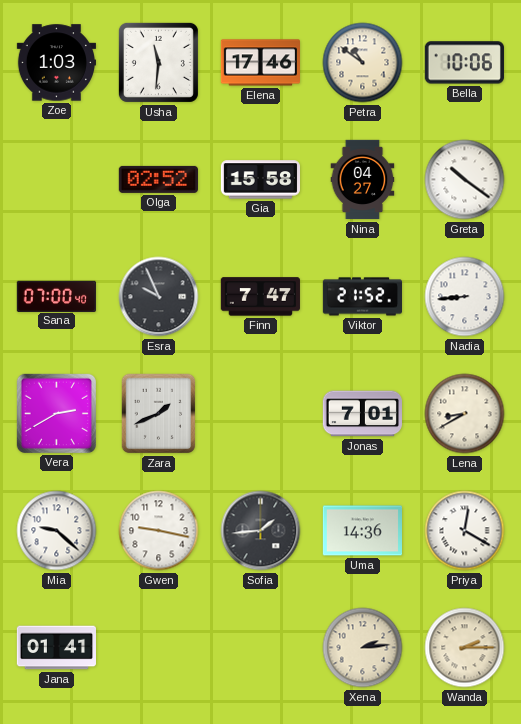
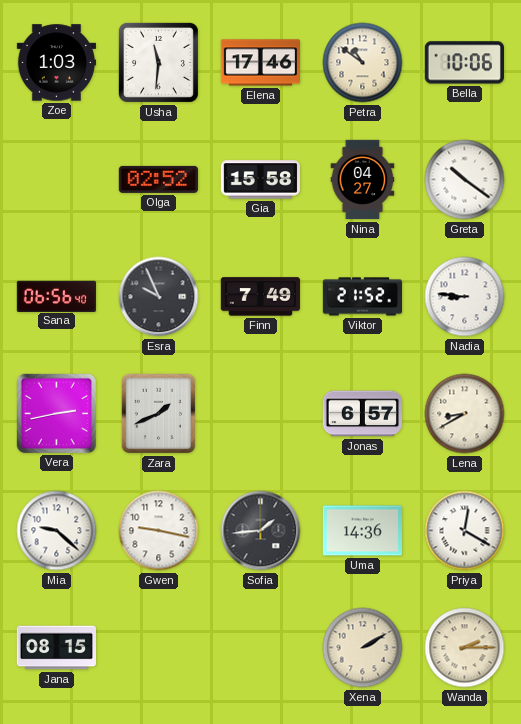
Sana: 07:00 -> 06:56
Finn: 7:47 -> 7:49
Nadia: 8:44 -> 8:46
Vera: 2:40 -> 2:43
Jonas: 7:01 -> 6:57
Jana: 01:41 -> 08:15
Xena: 2:14 -> 2:10
